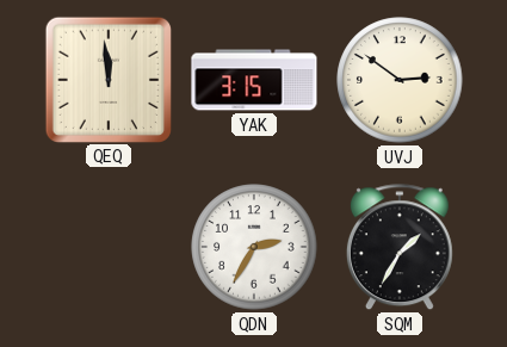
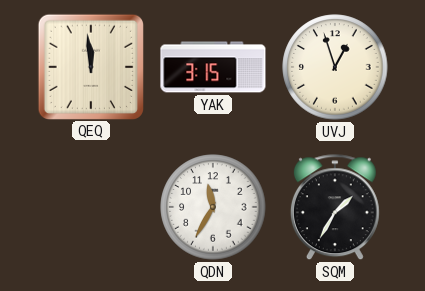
UVJ: 2:51 -> 12:57
QDN: 2:35 -> 11:35
